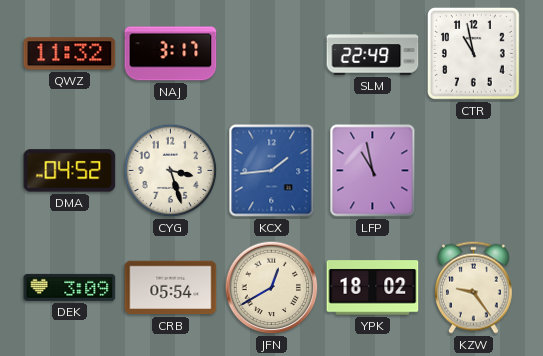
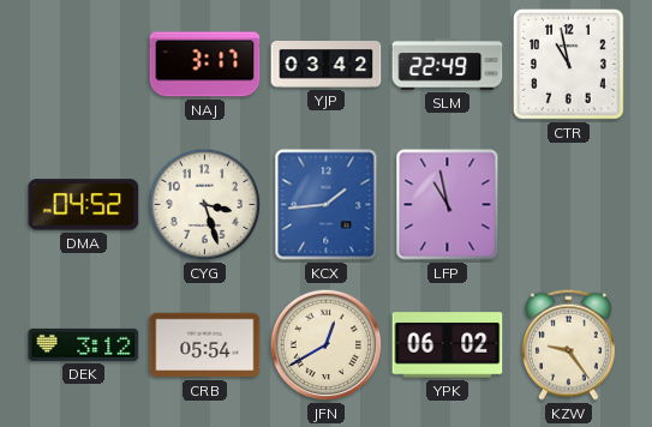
QWZ: 11:32 -> none
YJP: none -> 03:42
DEK: 3:09 -> 3:12
YPK: 18:02 -> 06:02
